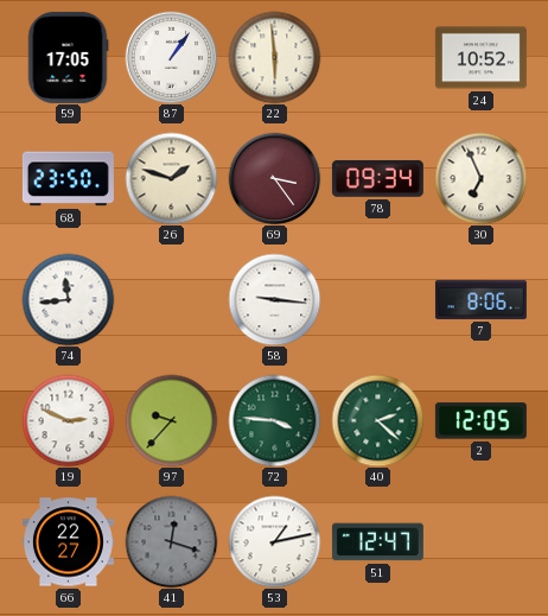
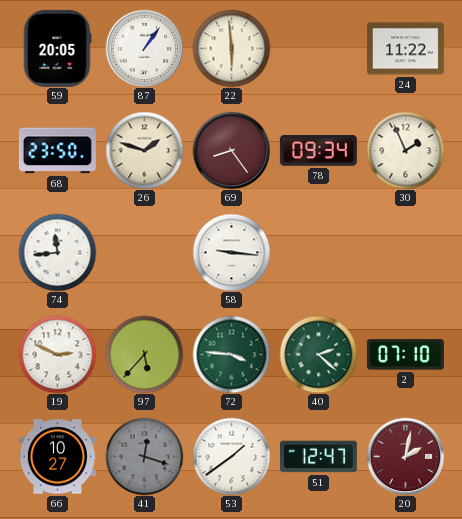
59: 17:05 -> 20:05
24: 10:52 -> 11:22
69: 3:24 -> 8:24
30: 6:56 -> 1:56
7: 8:06 -> none
97: 9:37 -> 5:37
2: 12:05 -> 07:10
66: 22:27 -> 10:27
53: 1:13 -> 1:39
20: none -> 2:02
